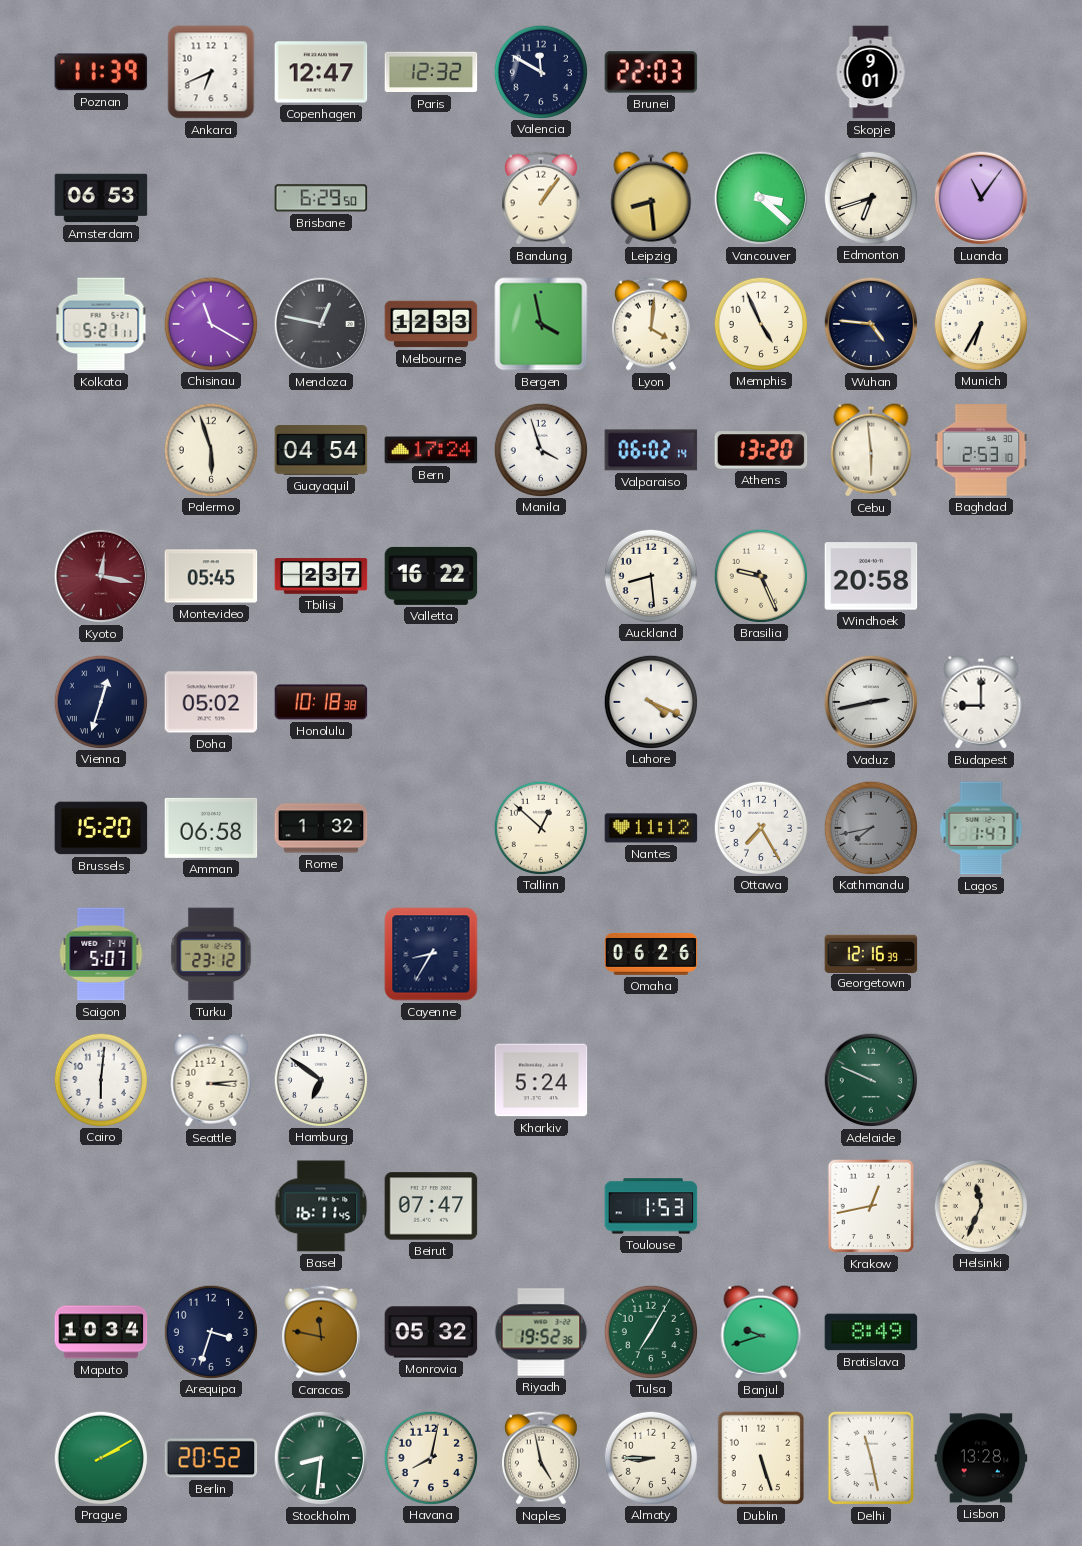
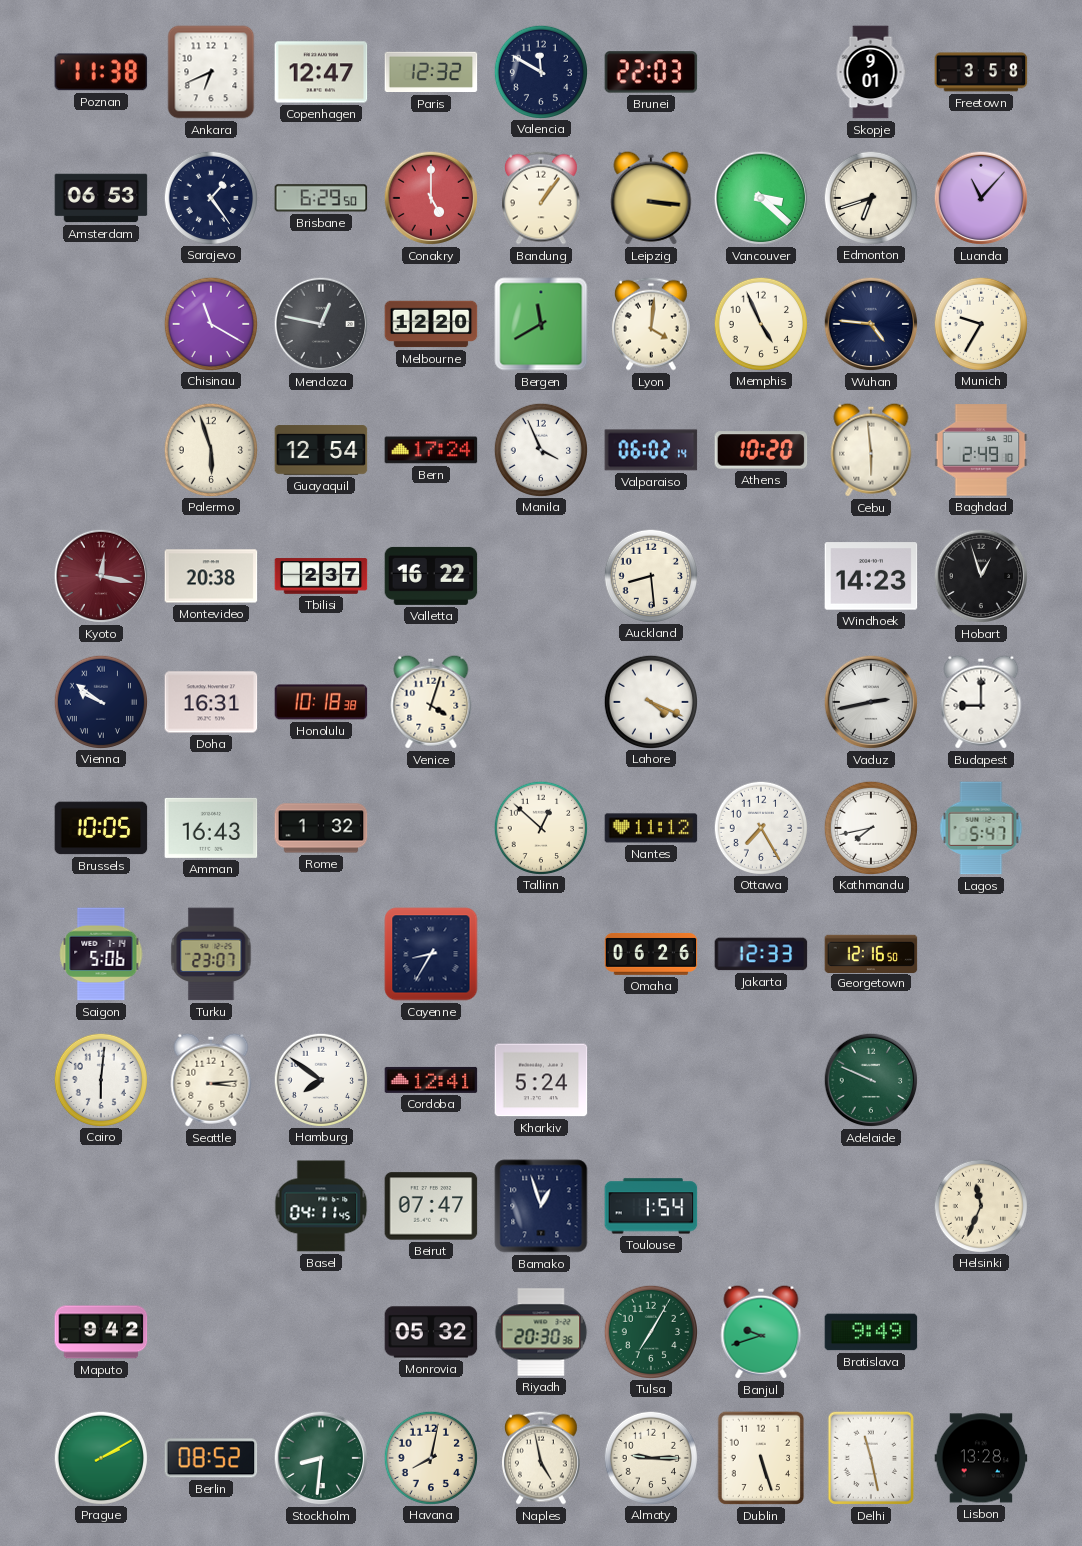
Poznan: 11:39 -> 11:38
Freetown: none -> 3:58
Sarajevo: none -> 1:24
Conakry: none -> 5:00
Leipzig: 8:29 -> 3:16
Luanda: 11:06 -> 11:07
Kolkata: 5:21 -> none
Melbourne: 12:33 -> 12:20
Bergen: 3:58 -> 11:40
Munich: 6:35 -> 9:35
Guayaquil: 04:54 -> 12:54
Manila: 3:57 -> 3:56
Athens: 13:20 -> 10:20
Baghdad: 2:53 -> 2:49
Montevideo: 05:45 -> 20:38
Brasilia: 9:26 -> none
Windhoek: 20:58 -> 14:23
Hobart: none -> 12:57
Vienna: 12:33 -> 9:51
Doha: 05:02 -> 16:31
Venice: none -> 4:03
Brussels: 15:20 -> 10:05
Amman: 06:58 -> 16:43
Kathmandu dial: grey -> white
Lagos: 1:47 -> 5:47
Saigon: 5:07 -> 5:06
Turku: 23:12 -> 23:07
Jakarta: none -> 12:33
Georgetown: 12:16:39 -> 12:16:50
Hamburg: 6:51 -> 7:51
Cordoba: none -> 12:41
Basel: 16:11 -> 04:11
Bamako: none -> 12:57
Toulouse: 1:53 -> 1:54
Krakow: 12:43 -> none
Maputo: 10:34 -> 9:42
Arequipa: 3:33 -> none
Caracas: 11:47 -> none
Riyadh: 19:52 -> 20:30
Bratislava: 8:49 -> 9:49
Berlin: 20:52 -> 08:52
Almaty: 8:45 -> 9:15
